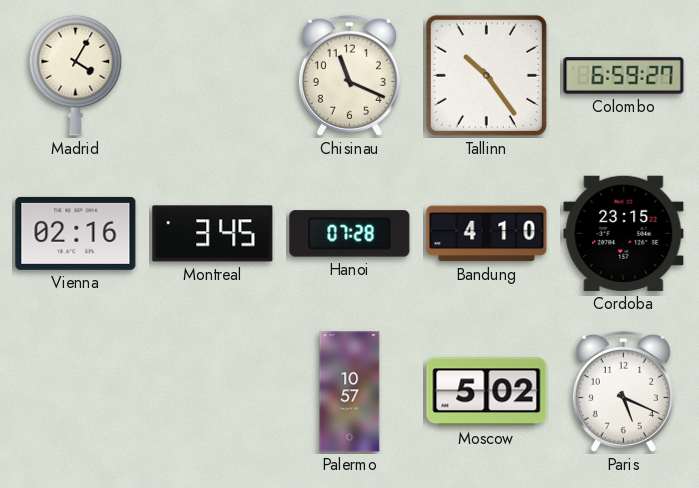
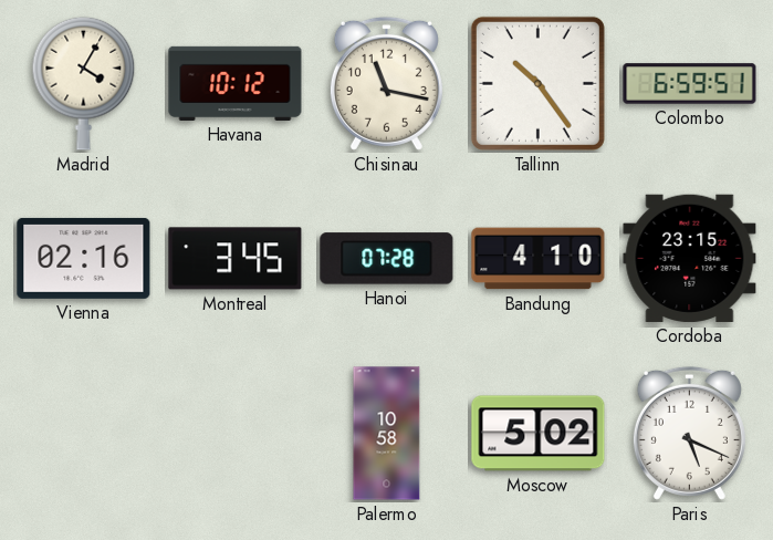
Havana: none -> 10:12
Chisinau: 11:19 -> 11:17
Colombo: 6:59:27 -> 6:59:51
Palermo: 10:57 -> 10:58
